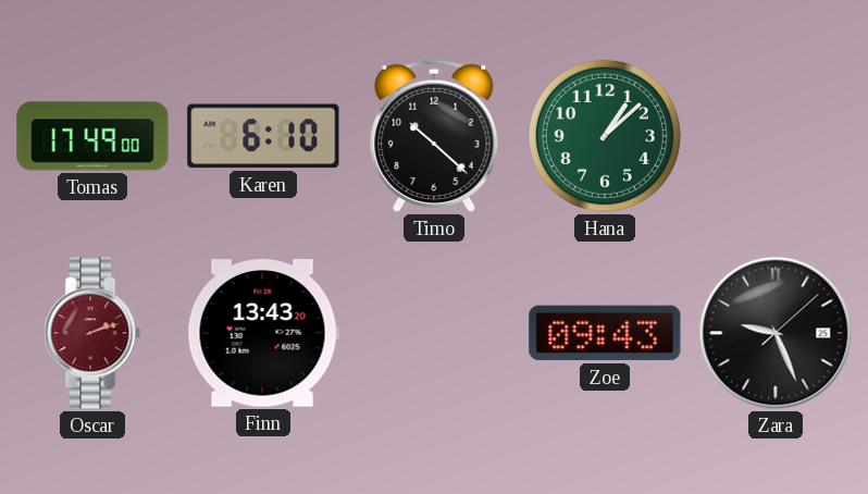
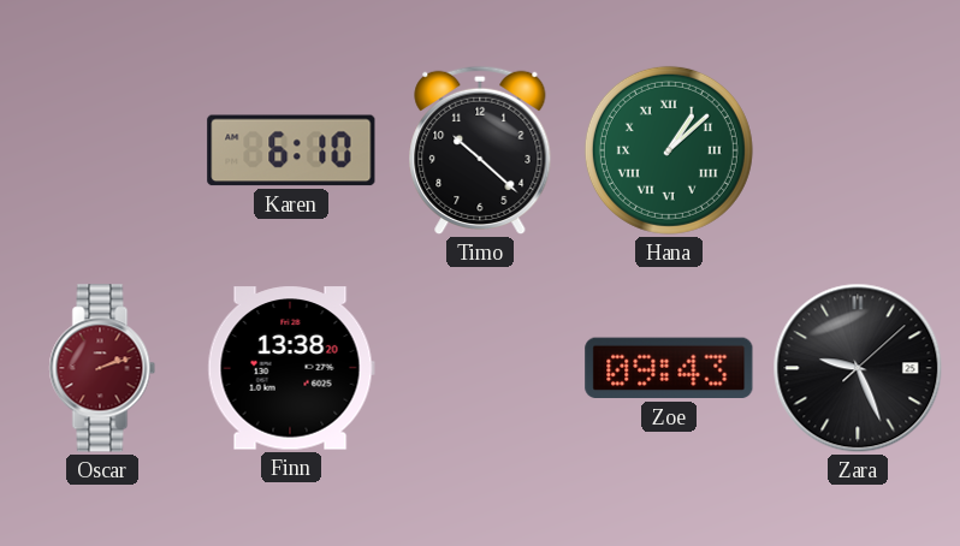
Tomas: 17:49 -> none
Hana numerals: Arabic -> Roman
Finn: 13:43 -> 13:38
